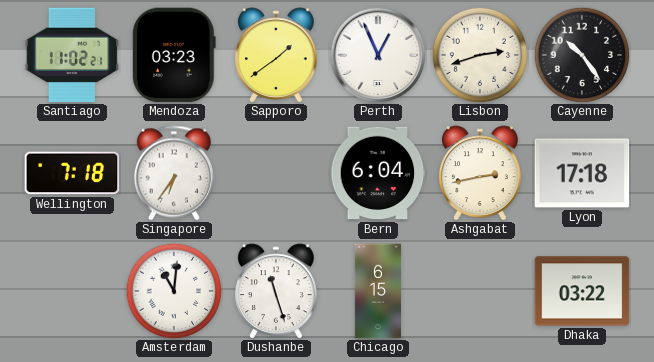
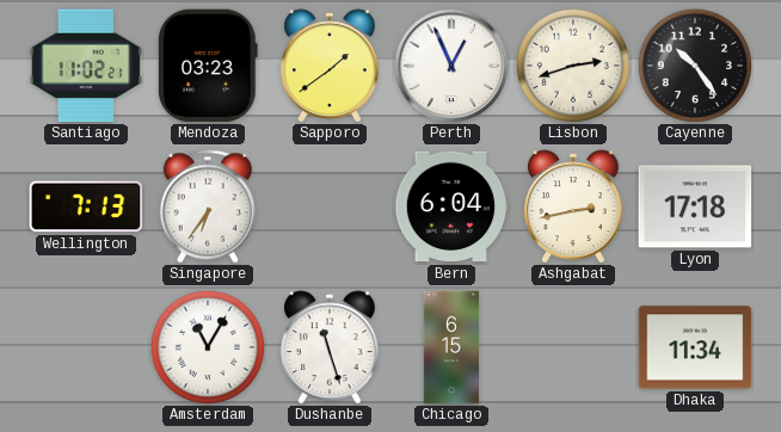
Wellington: 7:18 -> 7:13
Amsterdam: 11:01 -> 11:05
Dhaka: 03:22 -> 11:34
